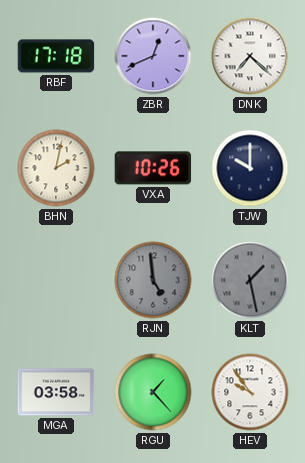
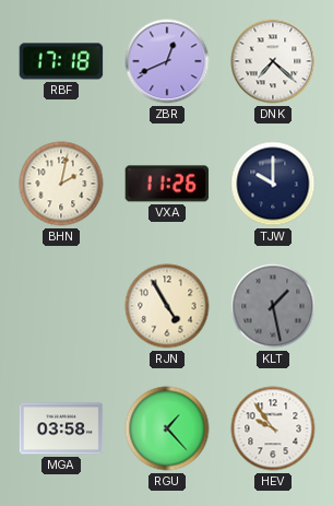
VXA: 10:26 -> 11:26
RJN: 4:59 -> 4:55
RJN dial: grey -> cream
